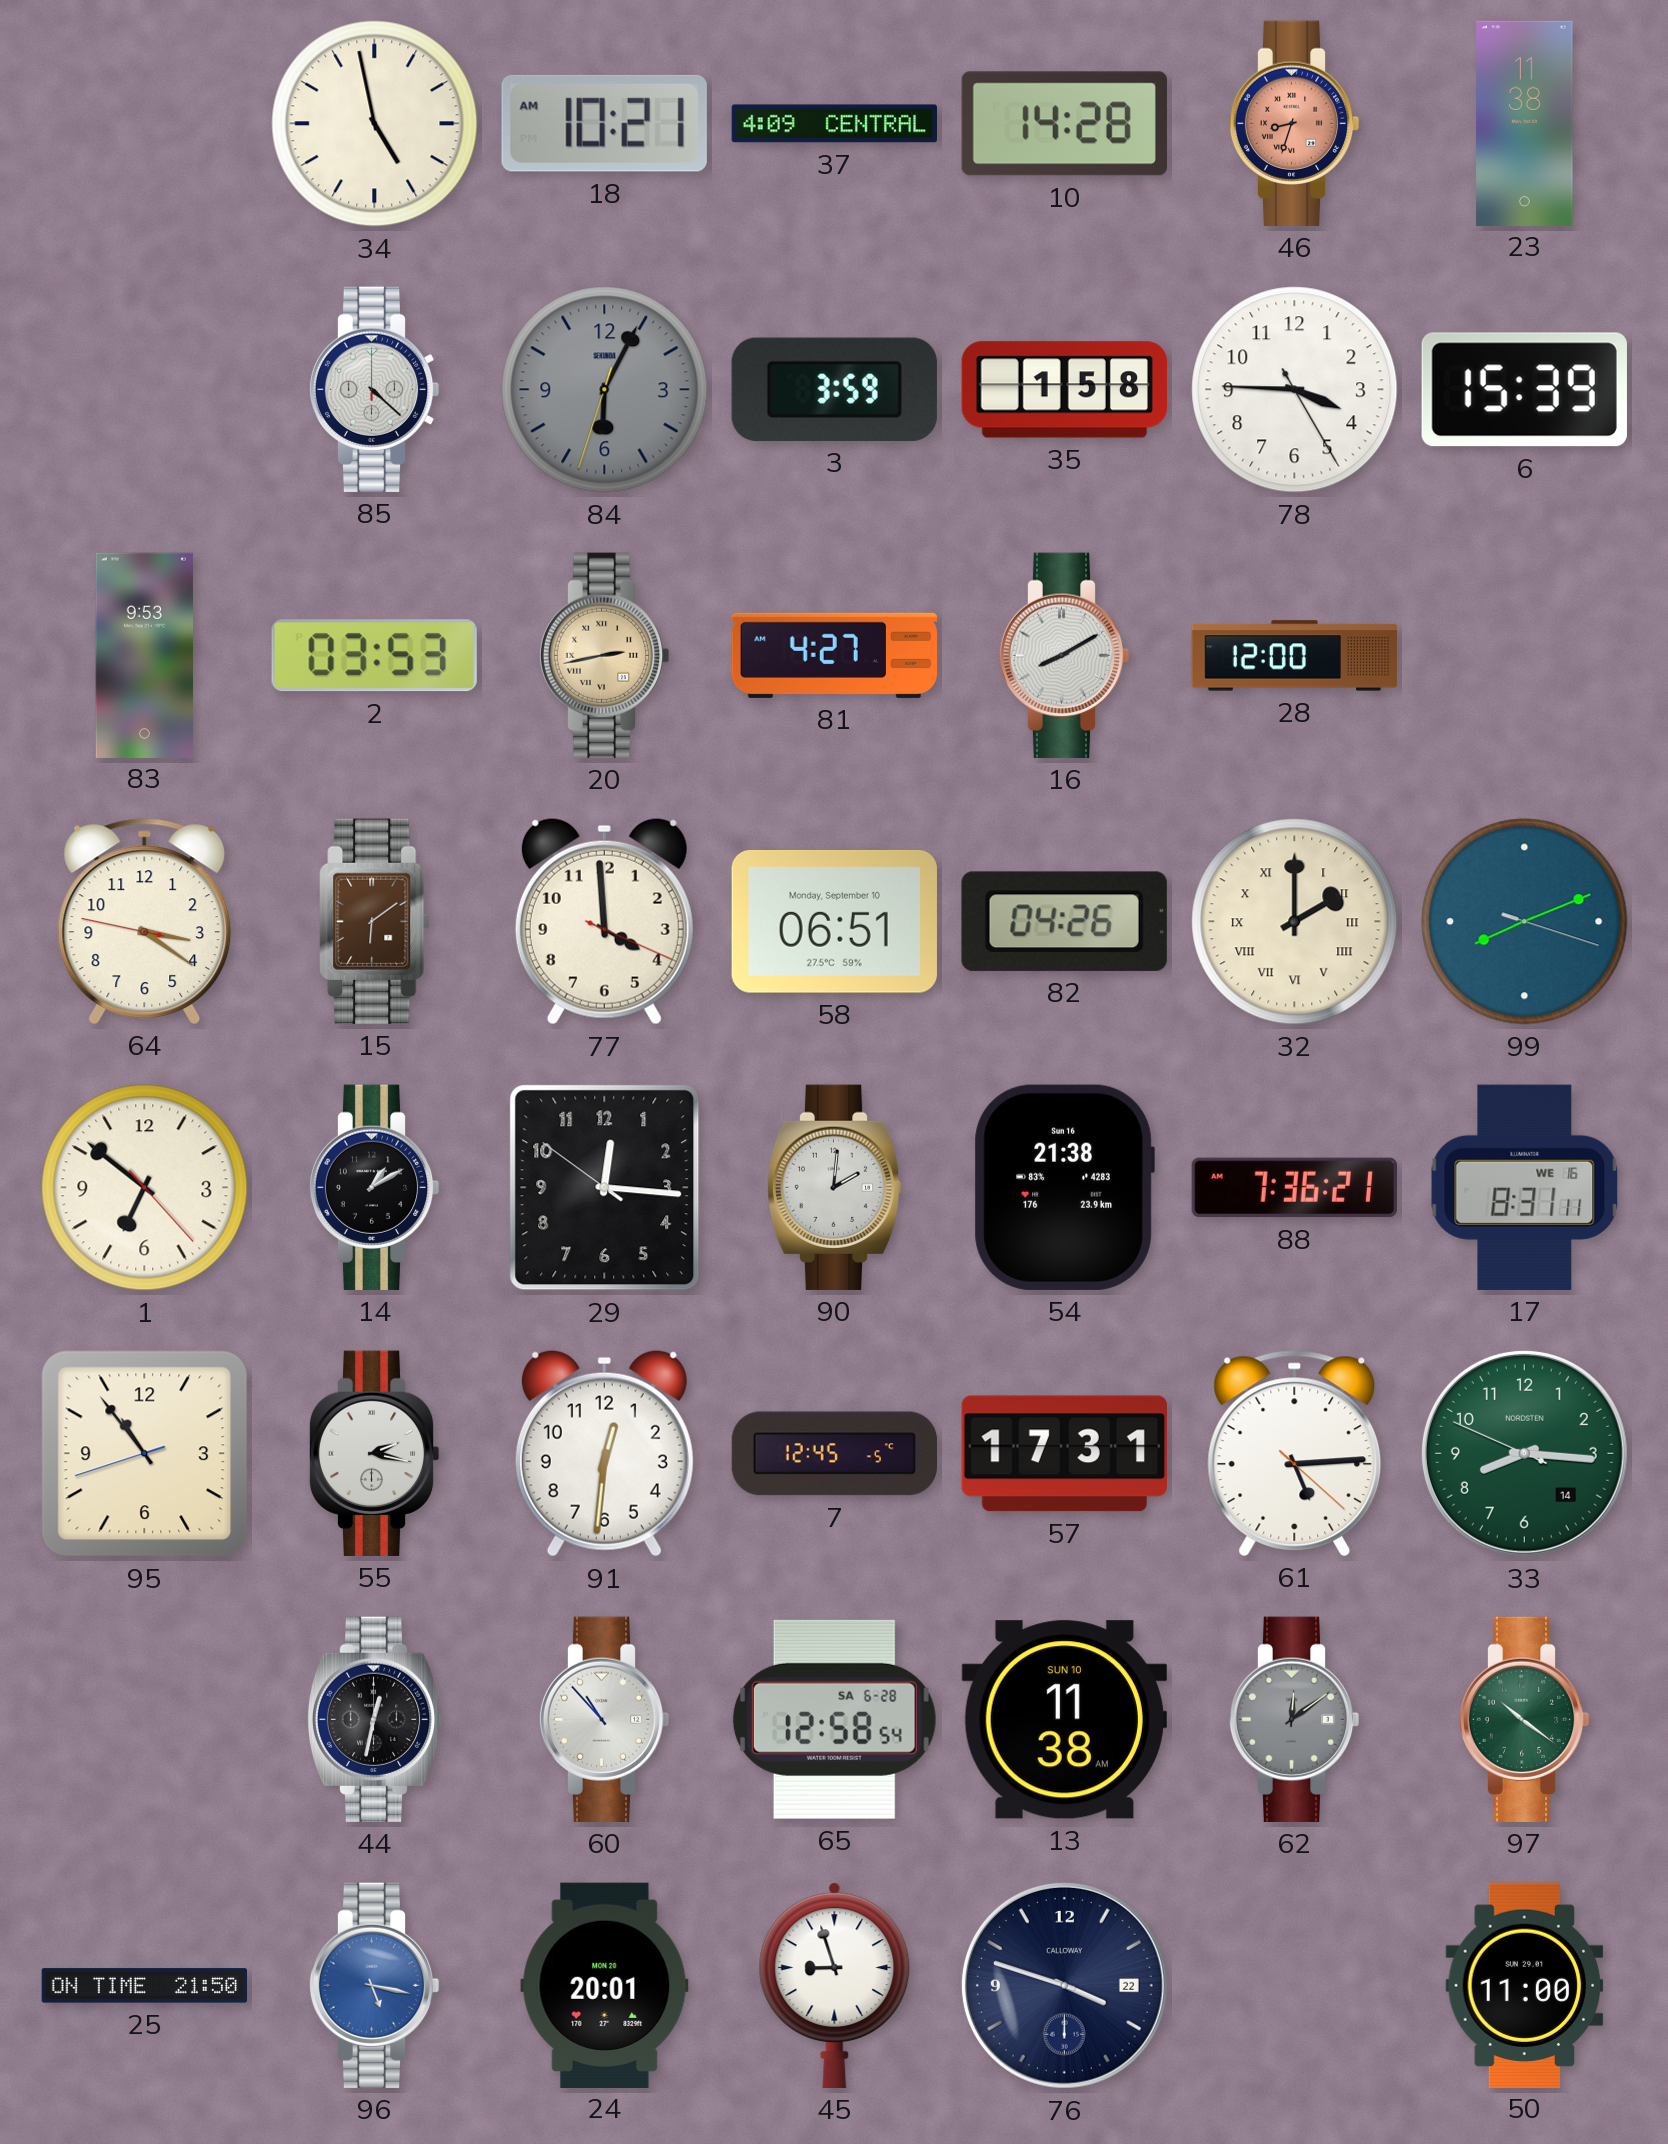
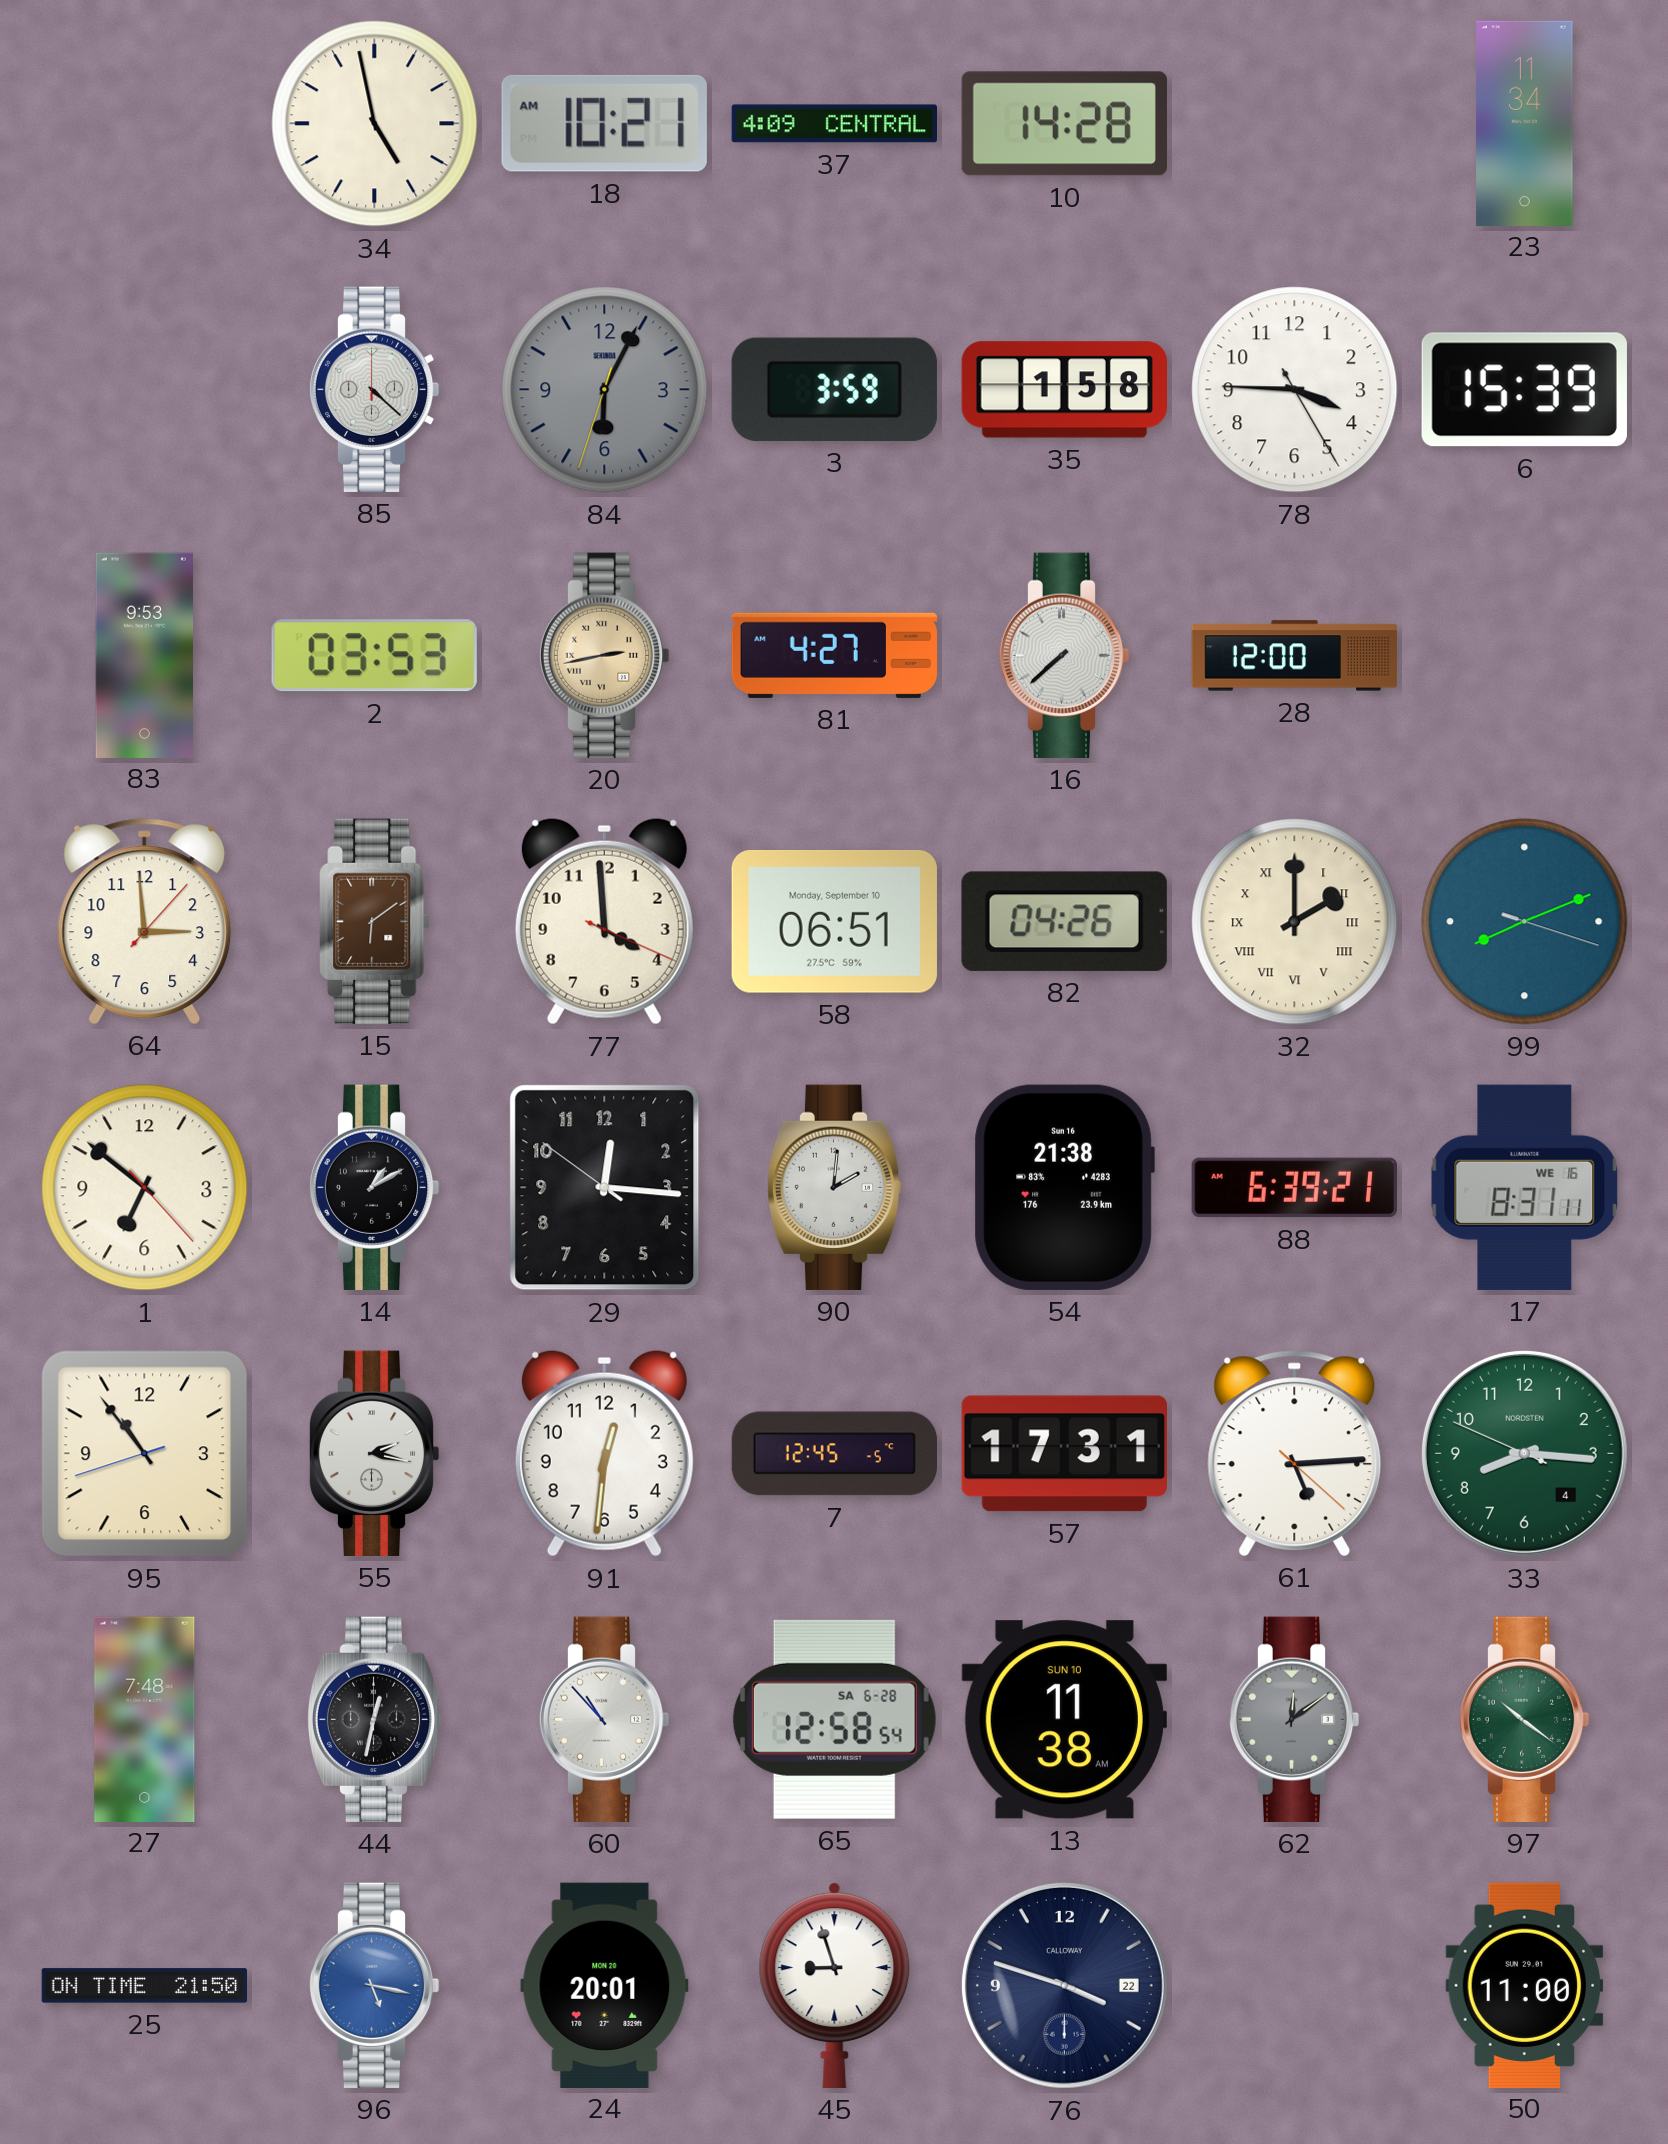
46: 8:33 -> none
23: 11:38 -> 11:34
16: 8:10 -> 7:38
64: 3:20 -> 2:59
88: 7:36 -> 6:39
33 date: 14 -> 4
27: none -> 7:48
